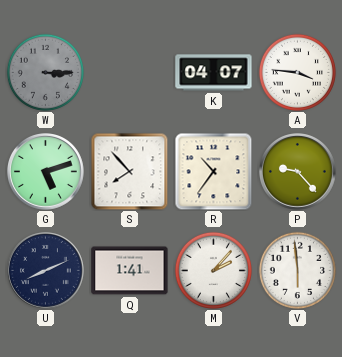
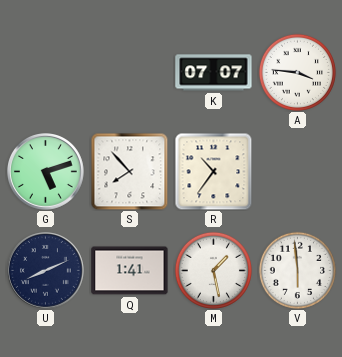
W: 3:15 -> none
K: 04:07 -> 07:07
P: 9:23 -> none
M: 2:07 -> 1:28
